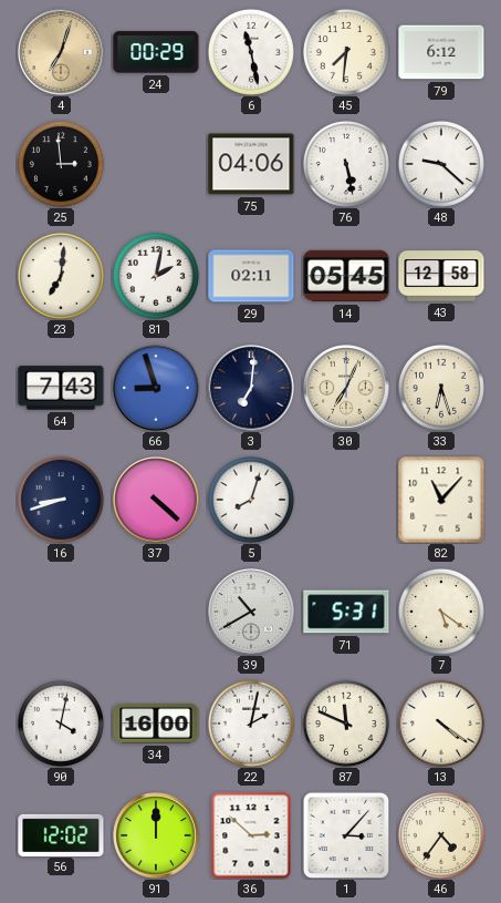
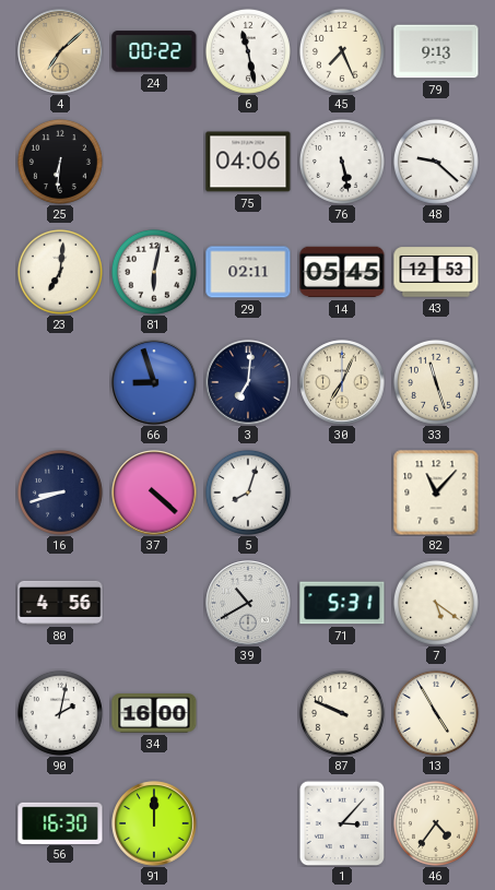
4: 7:03 -> 7:08
24: 00:29 -> 00:22
45: 7:31 -> 7:26
79: 6:12 -> 9:13
25: 2:59 -> 6:31
81: 2:02 -> 6:02
43: 12:58 -> 12:53
64: 7:43 -> none
33: 6:27 -> 11:27
80: none -> 4:56
90: 4:02 -> 2:02
22: 2:02 -> none
87: 11:49 -> 9:49
13: 4:21 -> 4:55
56: 12:02 -> 16:30
36: 2:52 -> none
